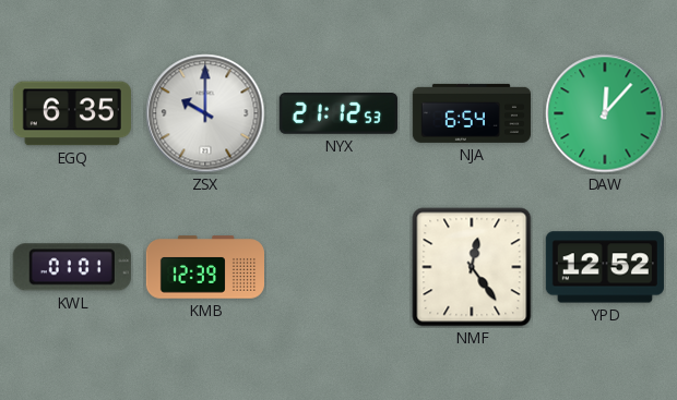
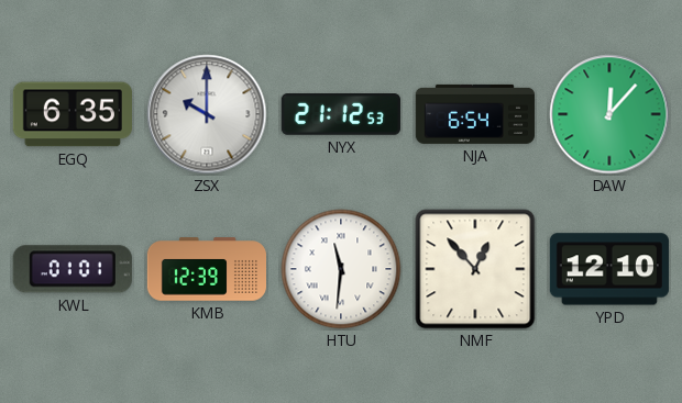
HTU: none -> 11:31
NMF: 12:24 -> 12:53
YPD: 12:52 -> 12:10
